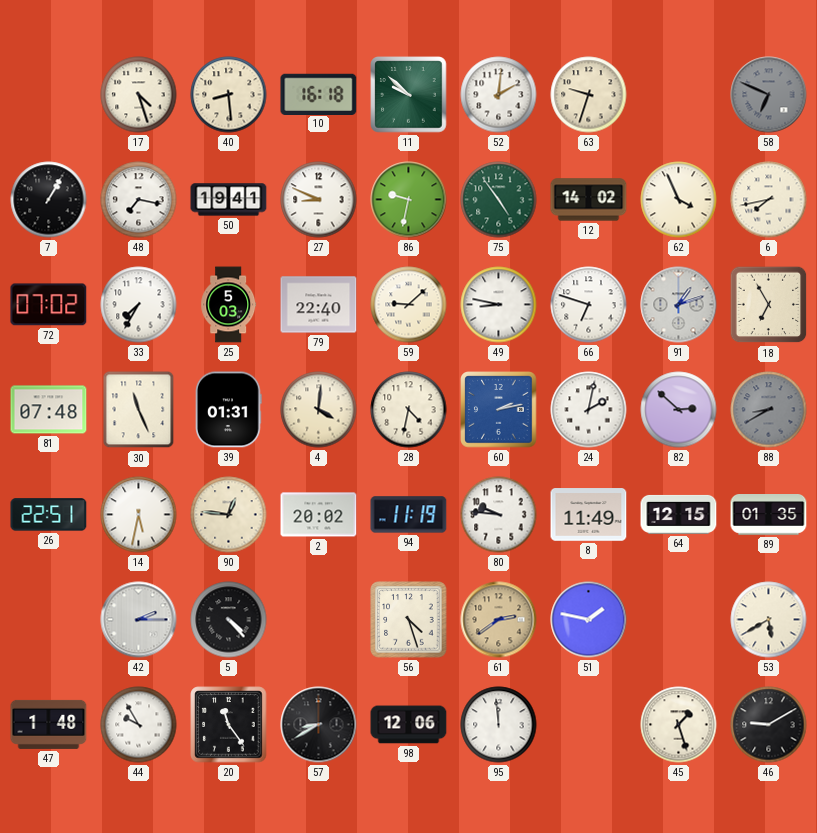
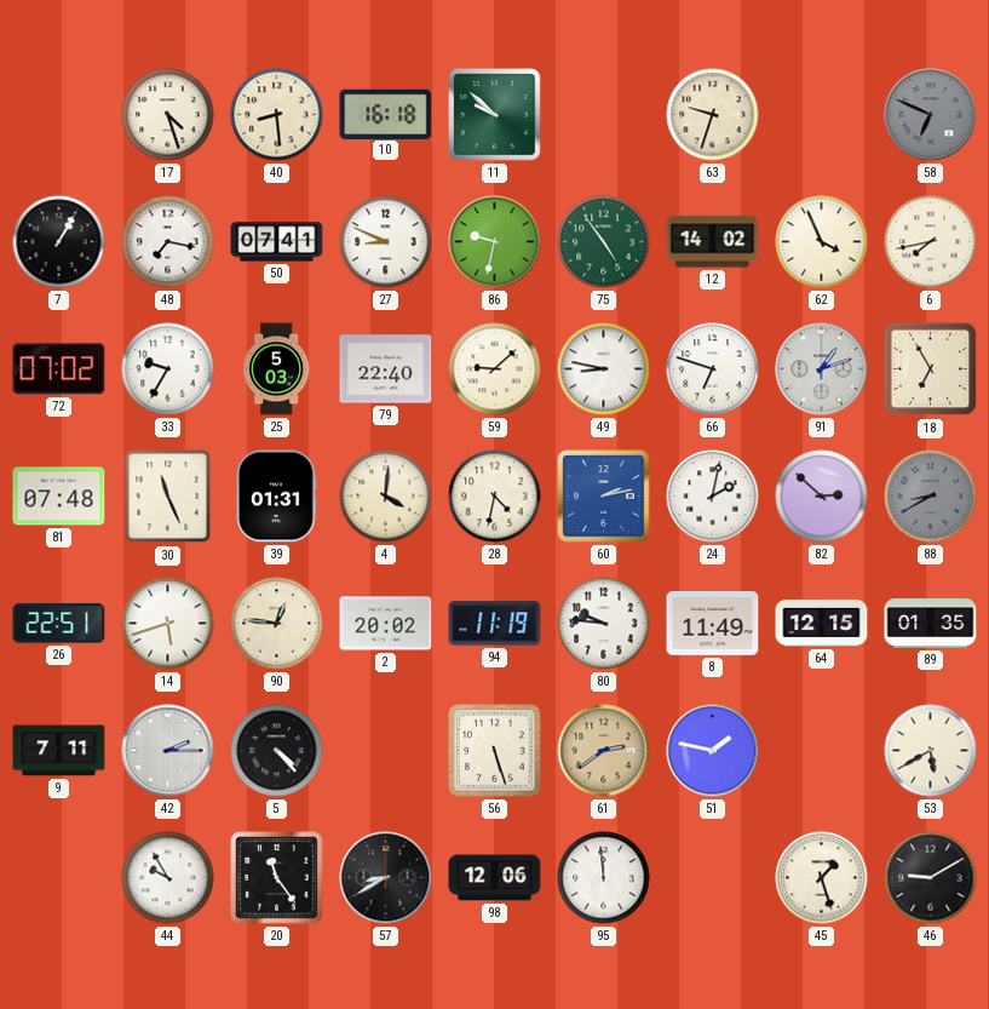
52: 2:01 -> none
50: 19:41 -> 07:41
33: 7:35 -> 9:35
14: 5:32 -> 5:42
9: none -> 7:11
56: 4:27 -> 5:27
47: 1:48 -> none
